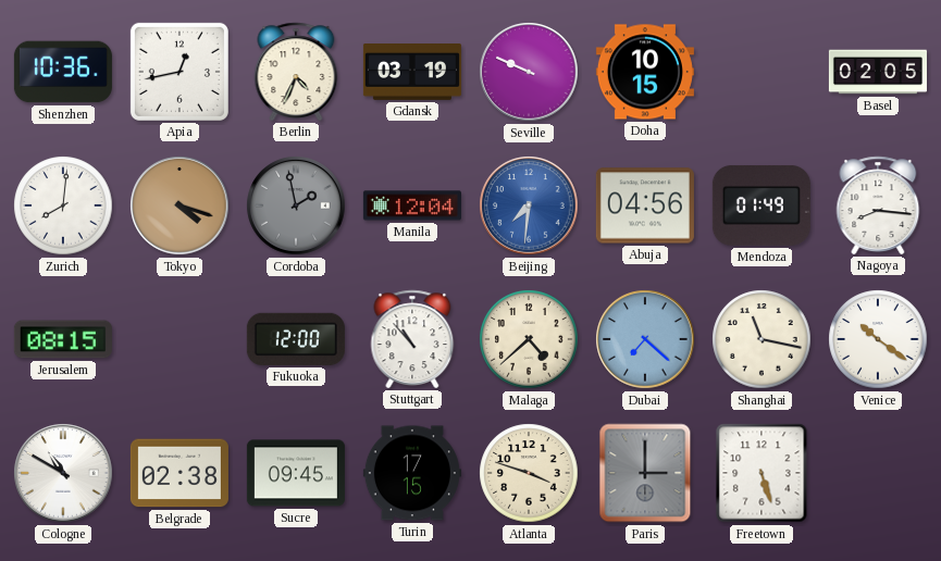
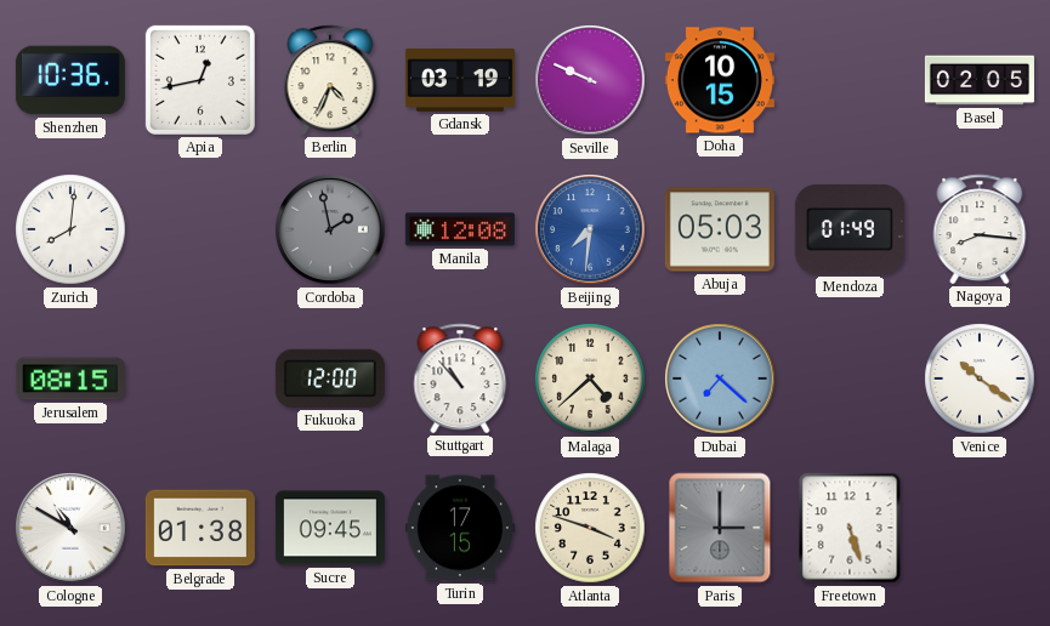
Tokyo: 4:18 -> none
Manila: 12:04 -> 12:08
Abuja: 04:56 -> 05:03
Shanghai: 11:17 -> none
Belgrade: 02:38 -> 01:38
